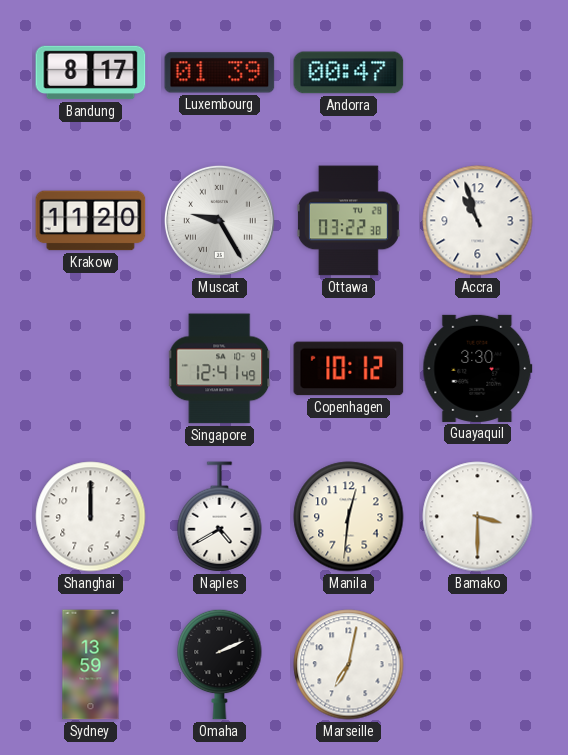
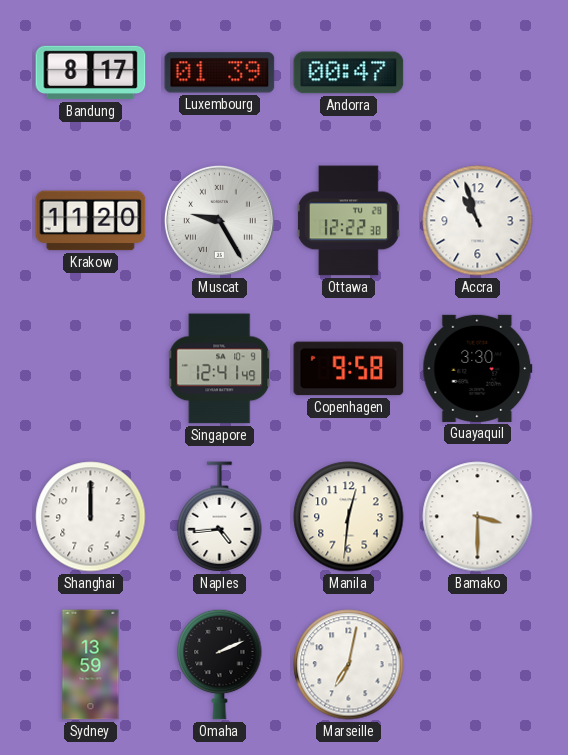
Ottawa: 03:22 -> 12:22
Copenhagen: 10:12 -> 9:58
Naples: 4:40 -> 4:44
